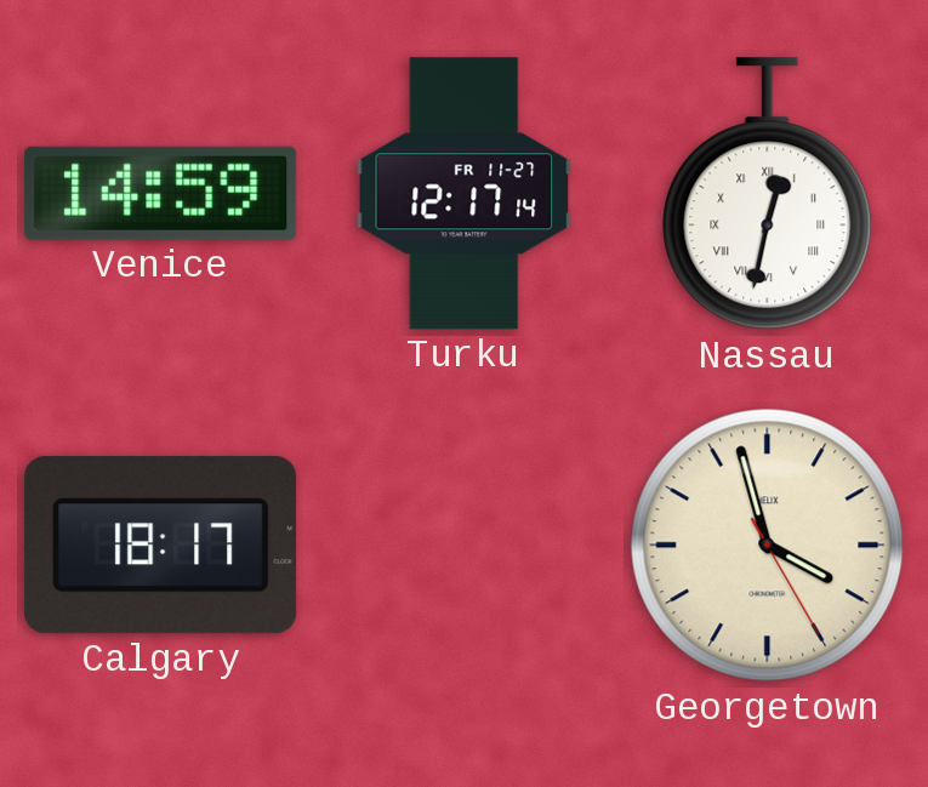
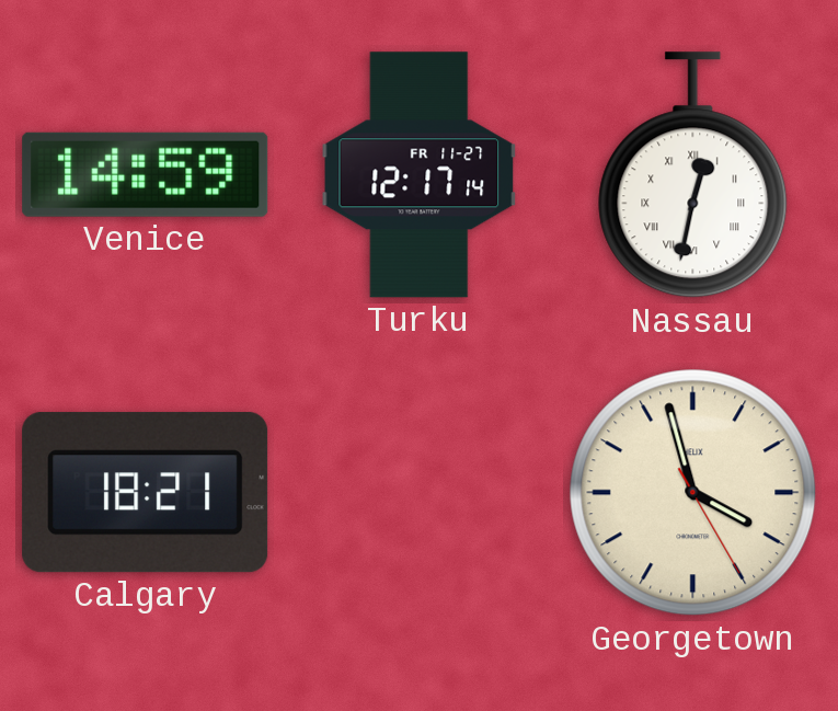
Calgary: 18:17 -> 18:21
